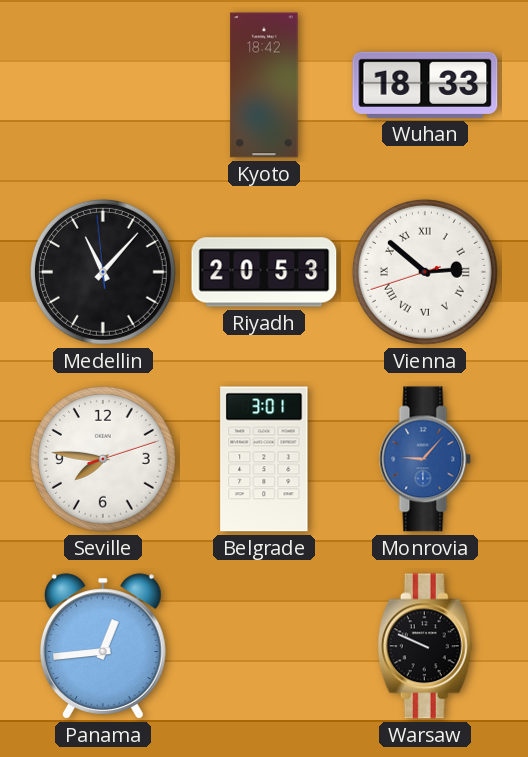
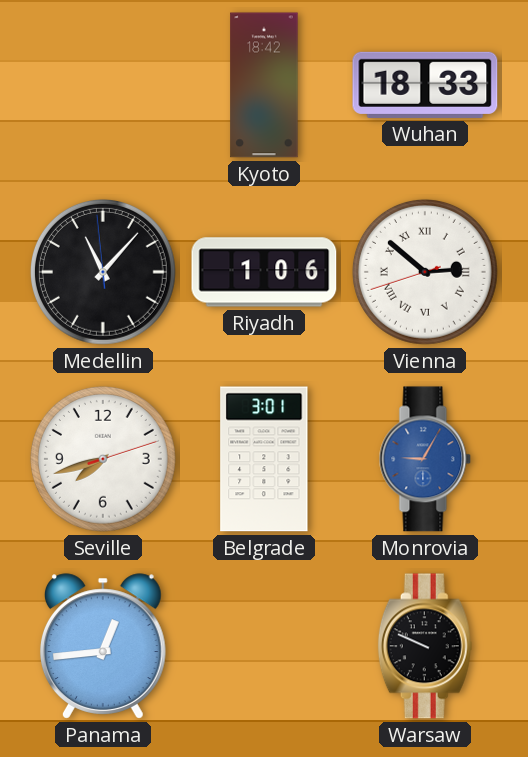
Riyadh: 20:53 -> 1:06
Seville: 7:46 -> 7:42
Monrovia: 9:07 -> 9:05
